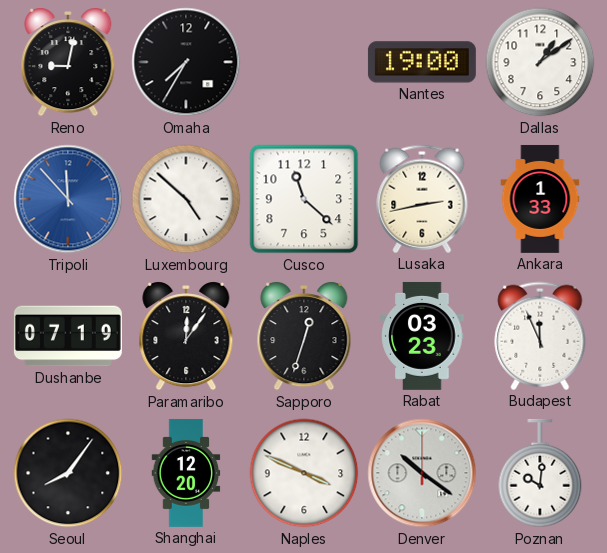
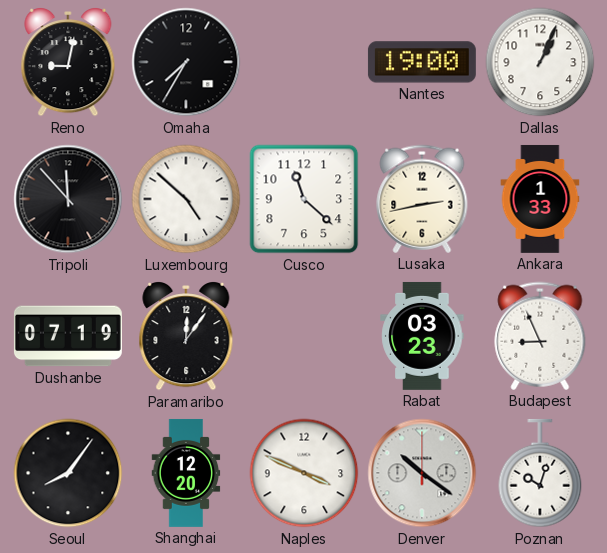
Dallas: 1:09 -> 1:04
Tripoli dial: blue -> black
Sapporo: 12:33 -> none
Budapest: 11:56 -> 8:56
Poznan: 10:01 -> 10:03
